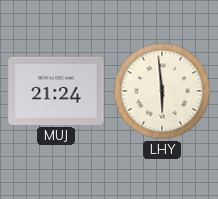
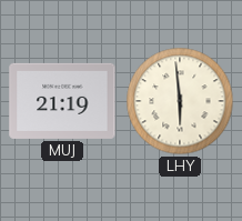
MUJ: 21:24 -> 21:19
